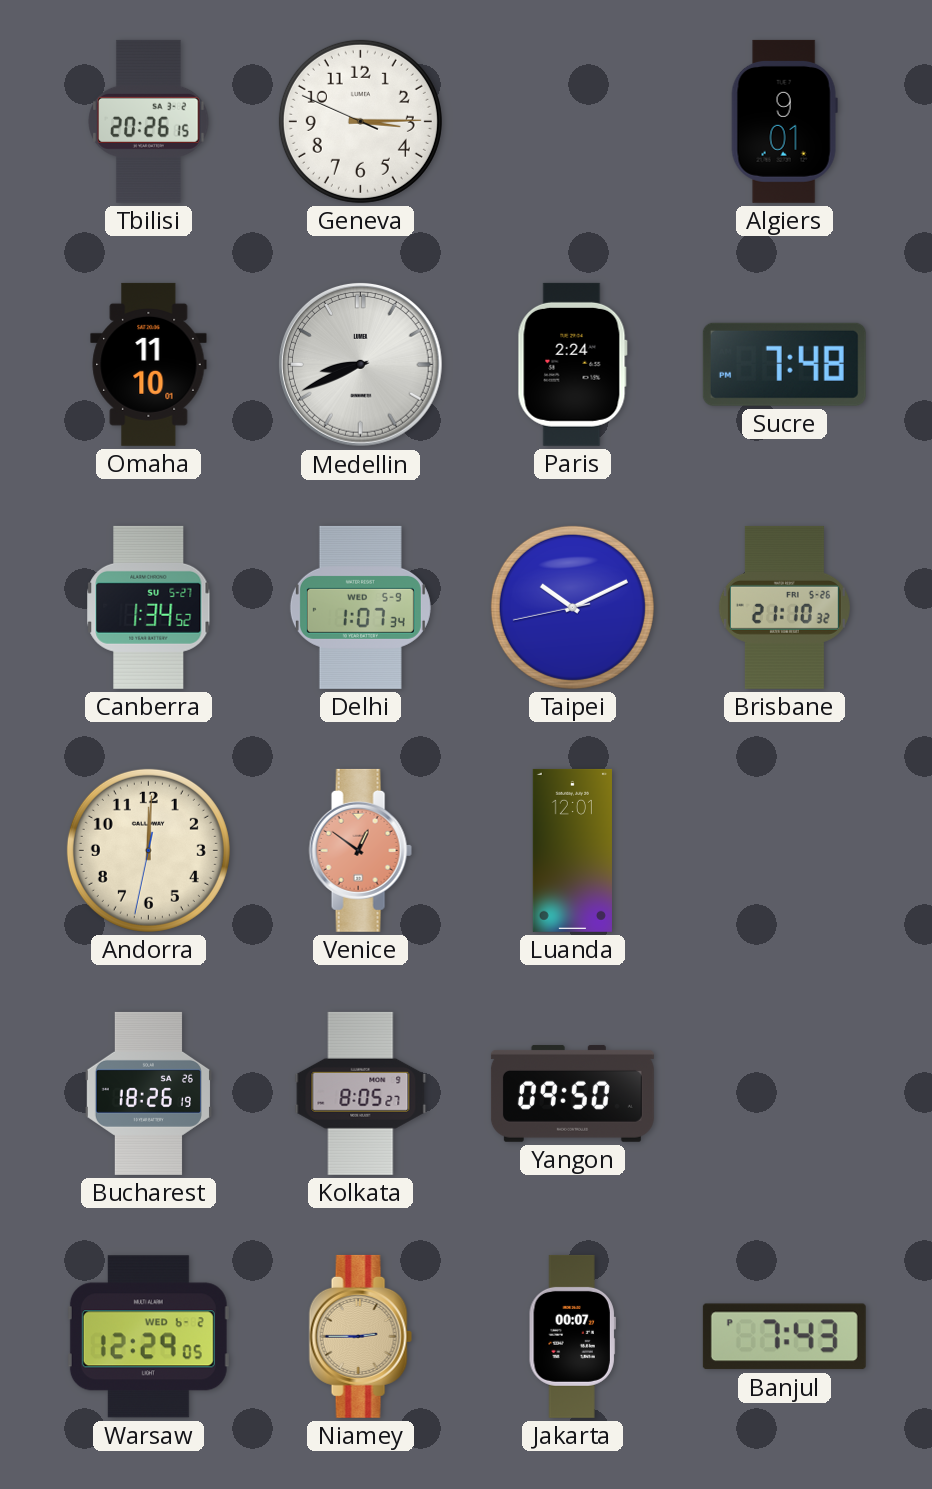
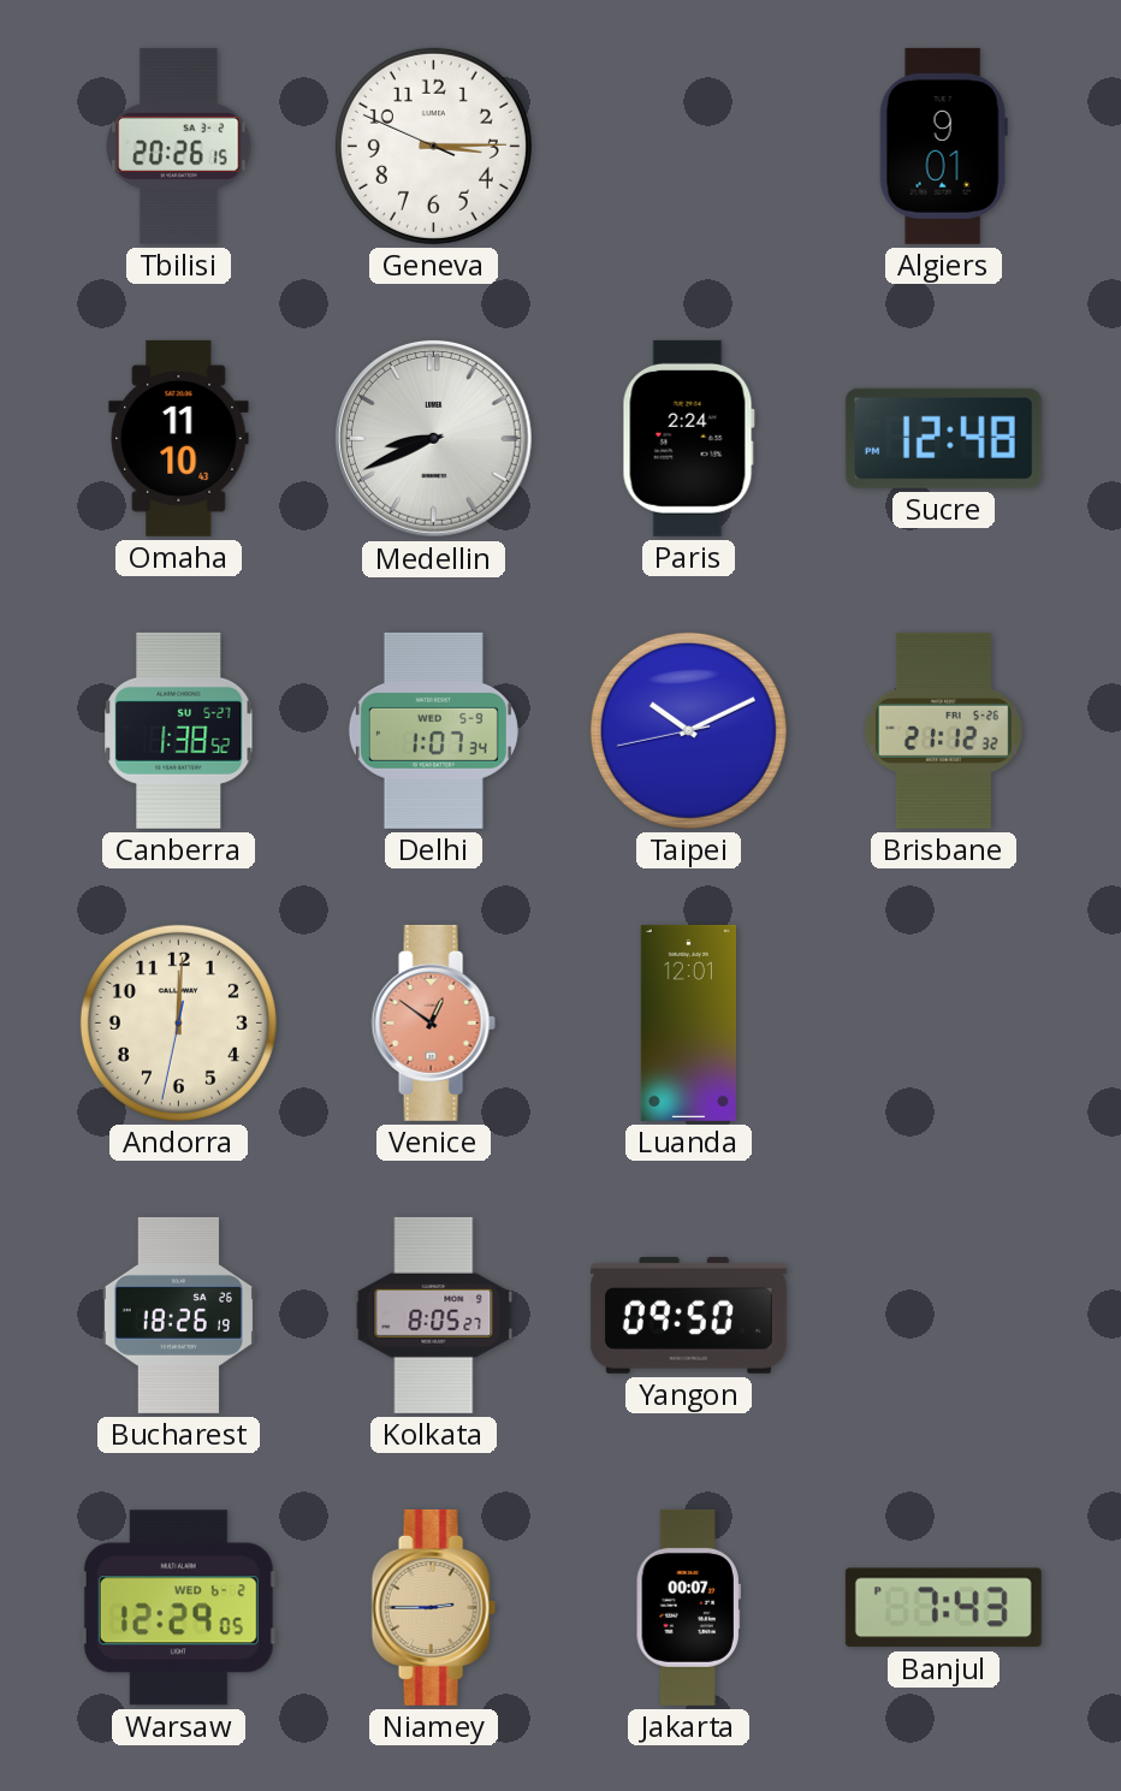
Omaha: 11:10:01 -> 11:10:43
Sucre: 7:48 -> 12:48
Canberra: 1:34 -> 1:38
Brisbane: 21:10 -> 21:12
